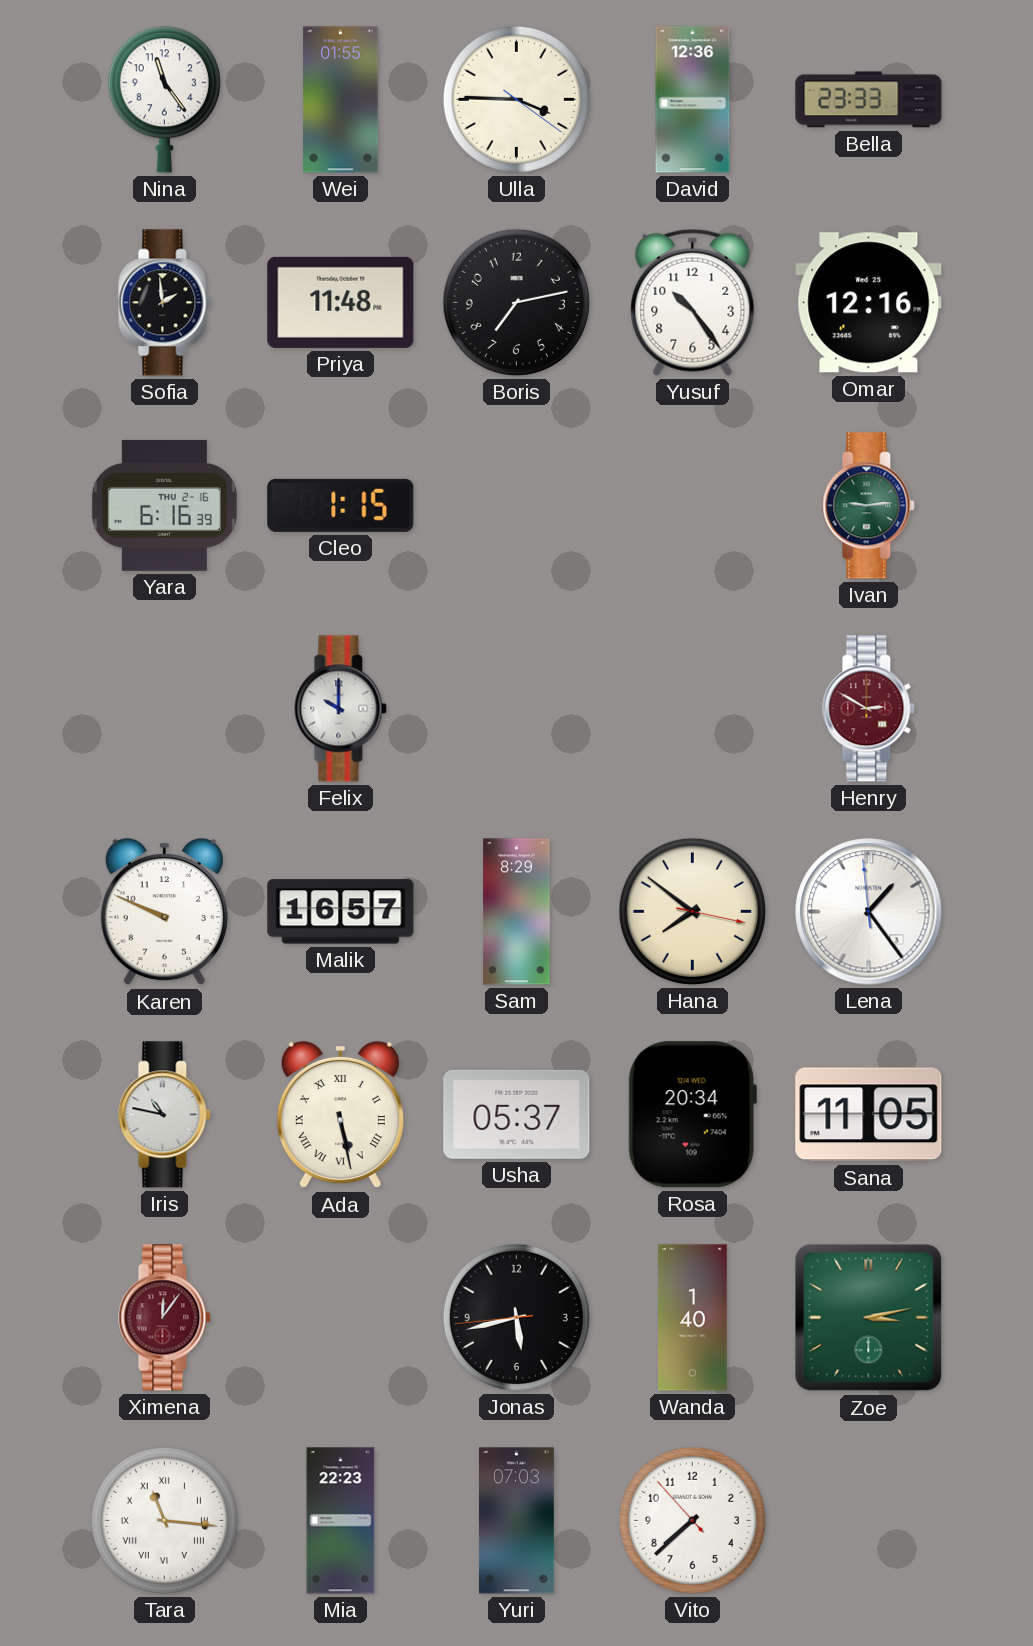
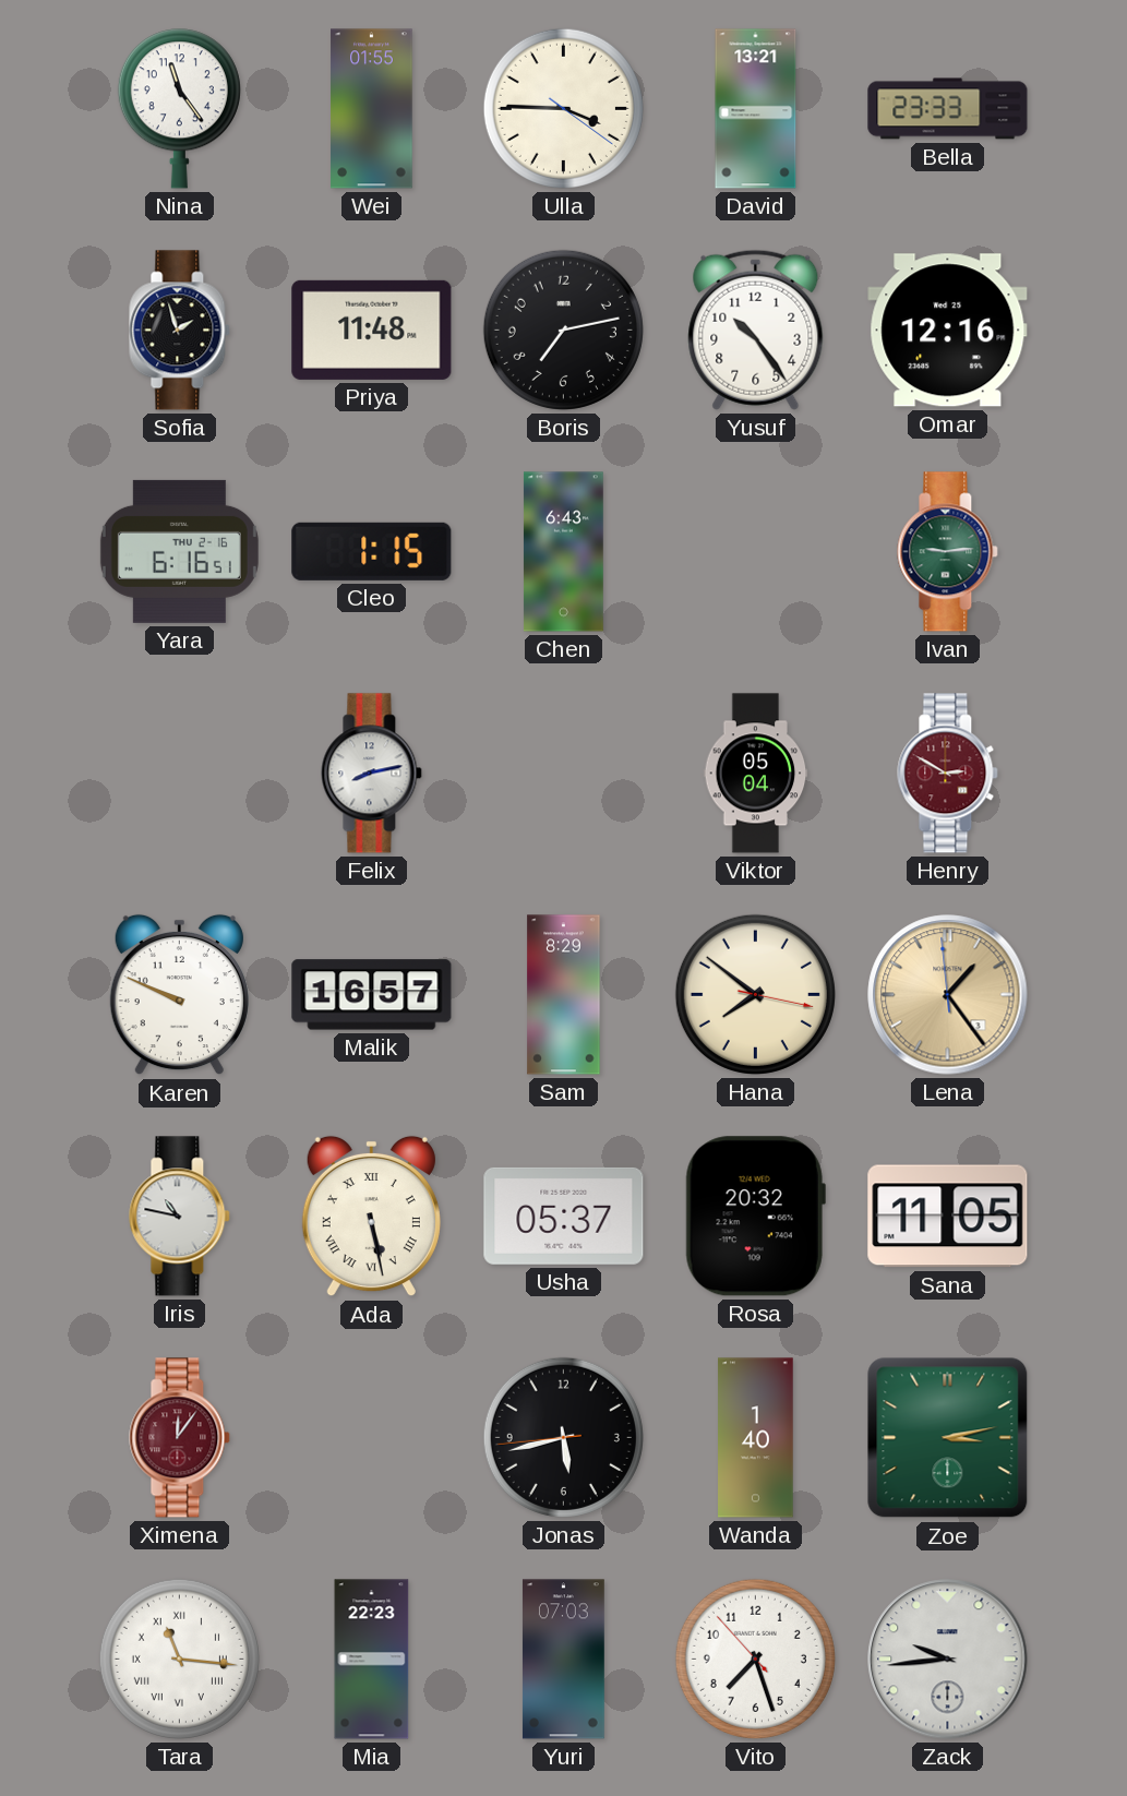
David: 12:36 -> 13:21
Sofia: 1:59 -> 1:57
Yara: 6:16:39 -> 6:16:51
Chen: none -> 6:43
Felix: 10:00 -> 8:13
Viktor: none -> 05:04
Lena dial: white -> champagne
Rosa: 20:34 -> 20:32
Vito: 7:37 -> 7:26
Zack: none -> 9:44
